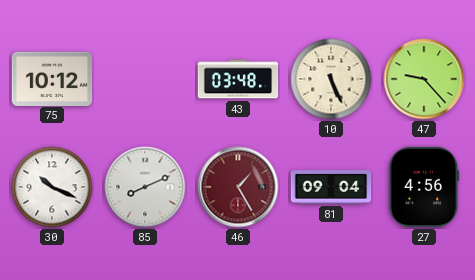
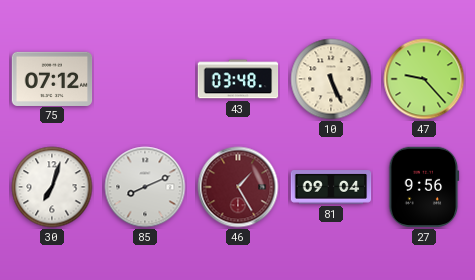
75: 10:12 -> 07:12
30: 10:19 -> 7:03
27: 4:56 -> 9:56
